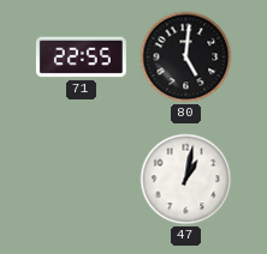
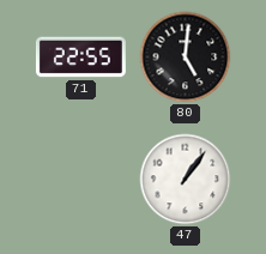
47: 1:02 -> 1:06
